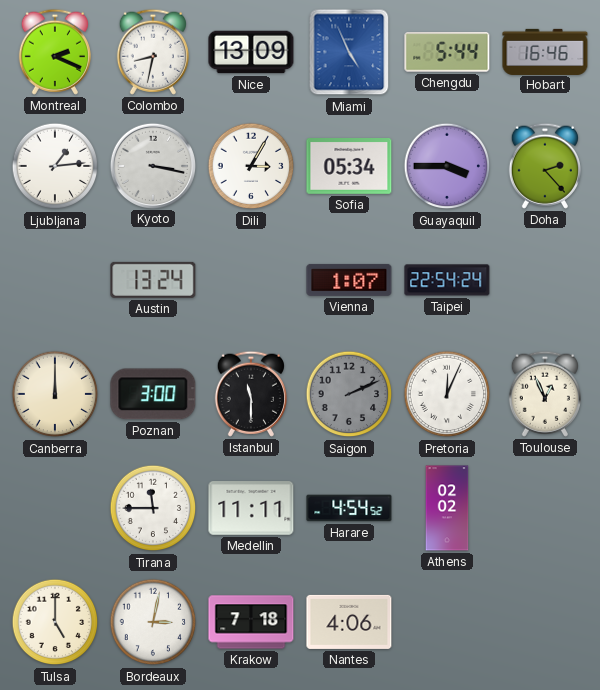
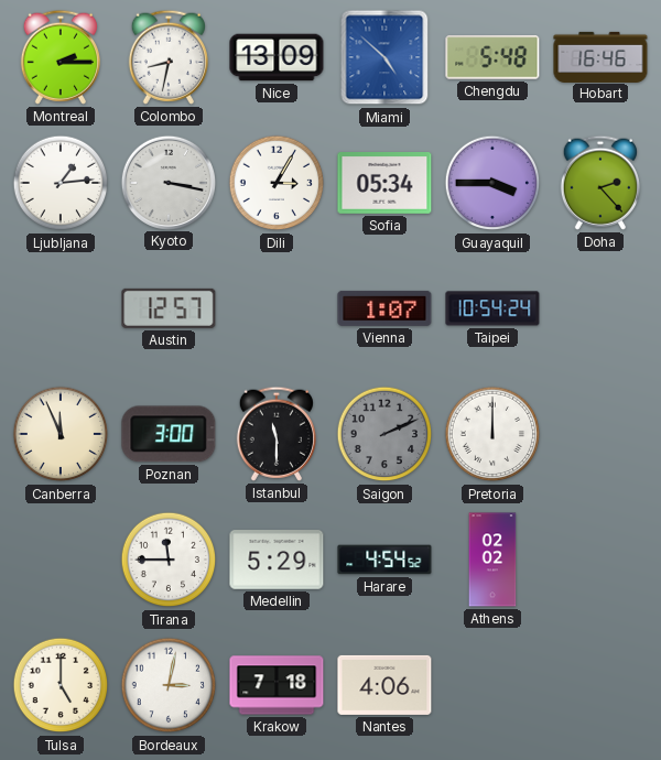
Montreal: 2:19 -> 2:15
Miami: 4:56 -> 4:52
Chengdu: 5:44 -> 5:48
Austin: 13:24 -> 12:57
Taipei: 22:54 -> 10:54
Canberra: 12:00 -> 11:56
Pretoria: 12:04 -> 12:00
Toulouse: 12:56 -> none
Medellin: 11:11 -> 5:29
